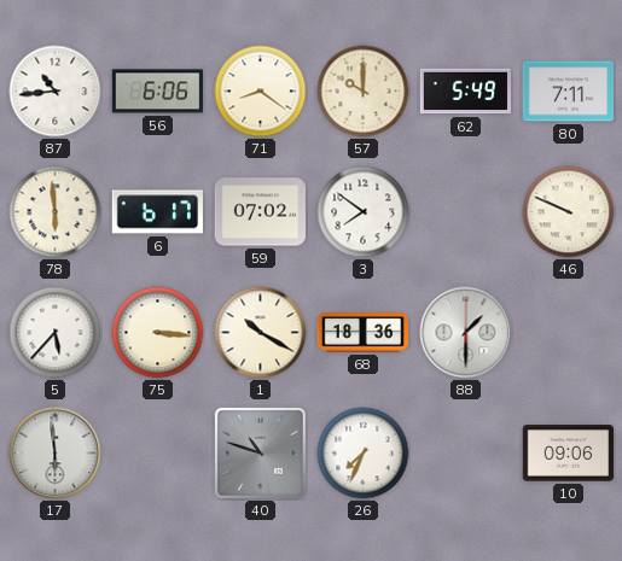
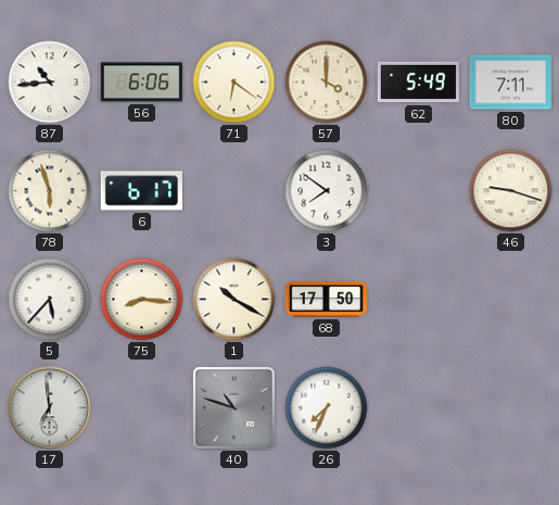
71: 8:21 -> 6:21
57: 10:00 -> 4:00
78: 5:59 -> 5:57
59: 07:02 -> none
46: 9:49 -> 9:18
75: 3:16 -> 8:16
68: 18:36 -> 17:50
88: 1:30 -> none
17: 5:59 -> 6:59
10: 09:06 -> none
